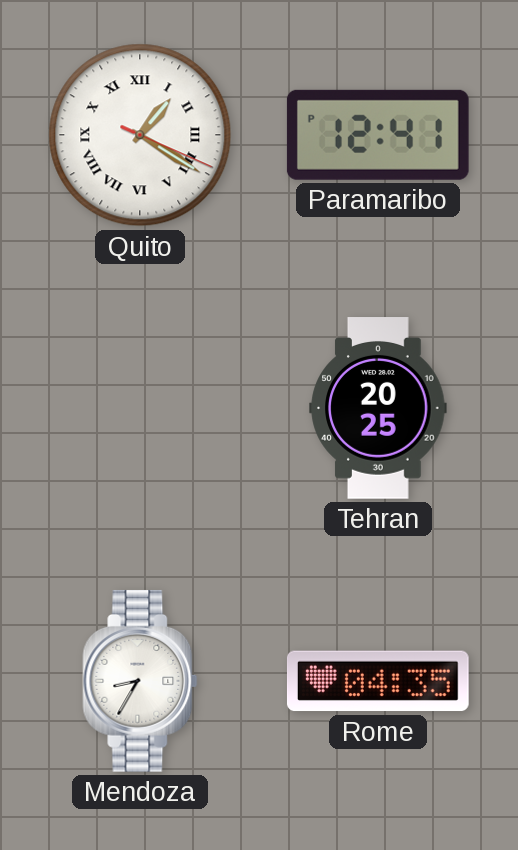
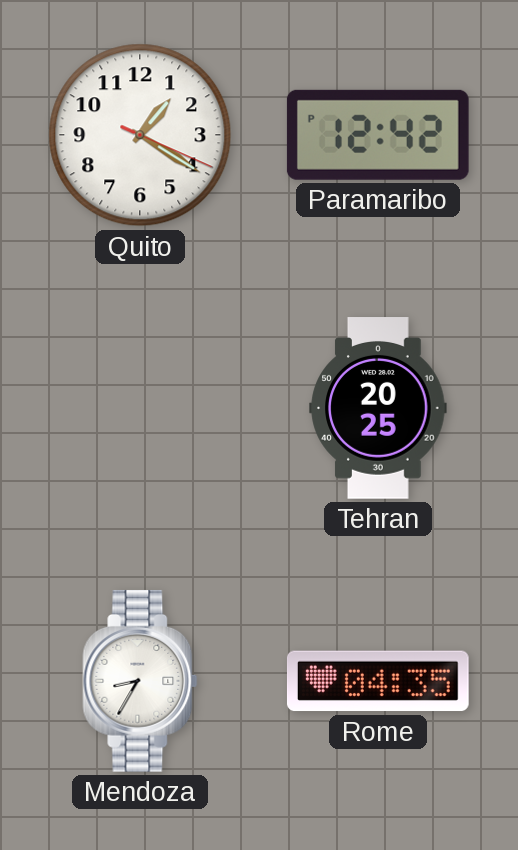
Quito numerals: Roman -> Arabic
Paramaribo: 12:41 -> 12:42
